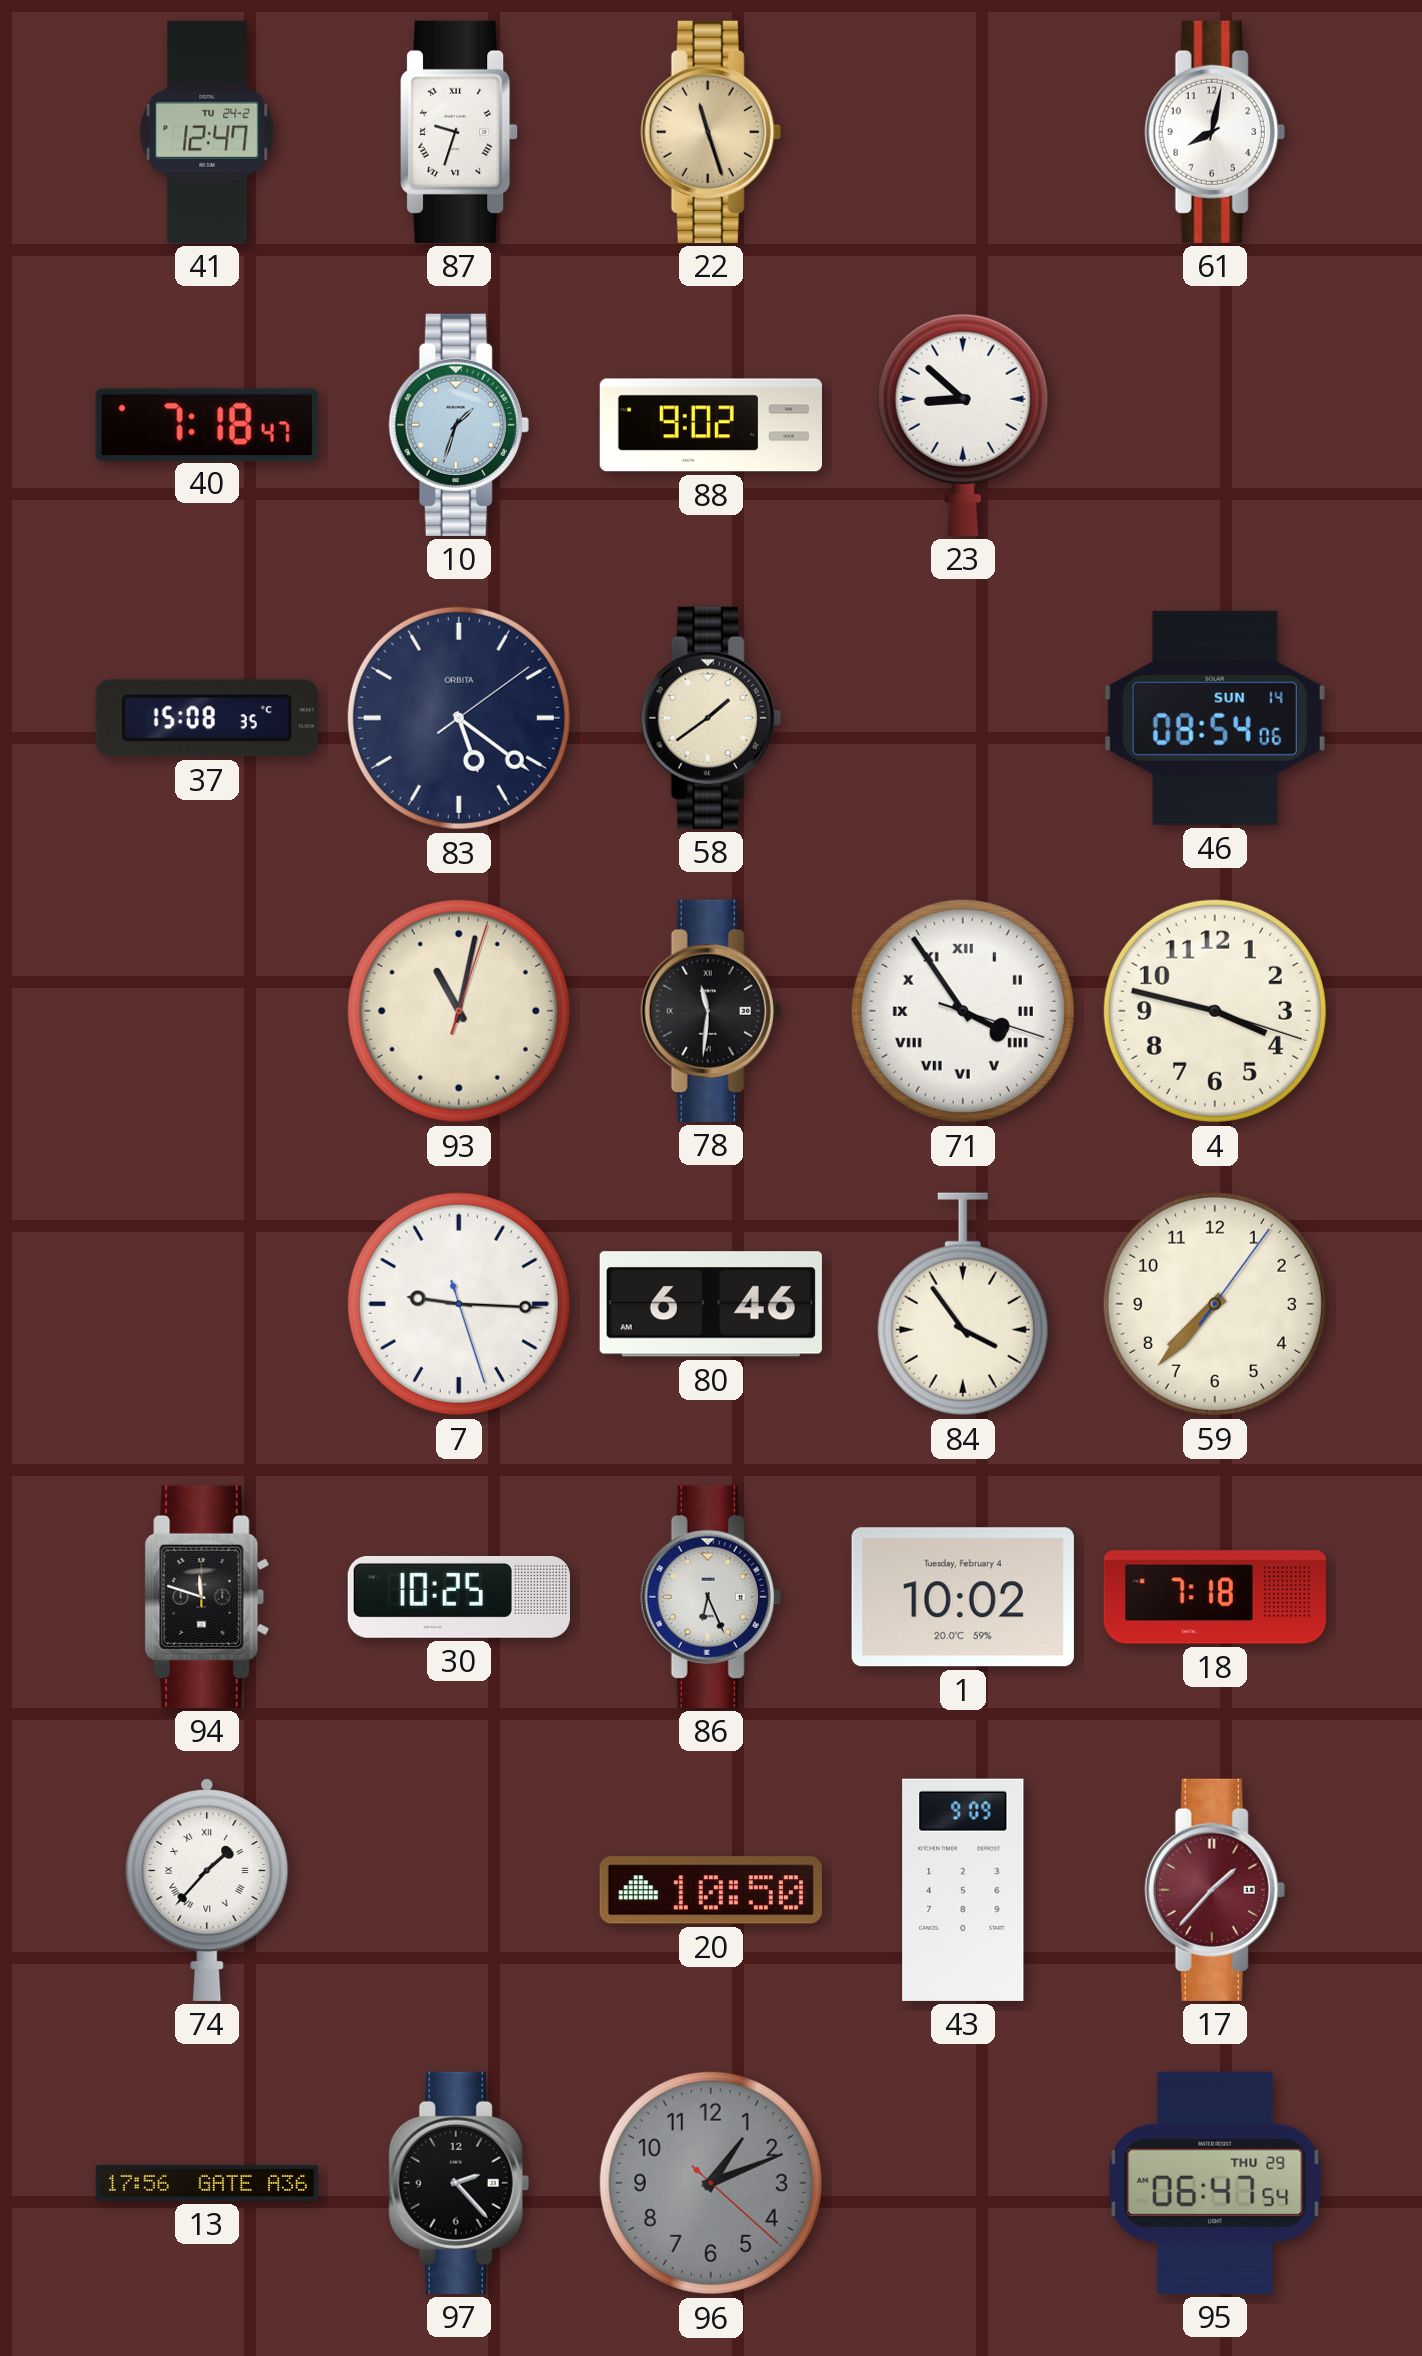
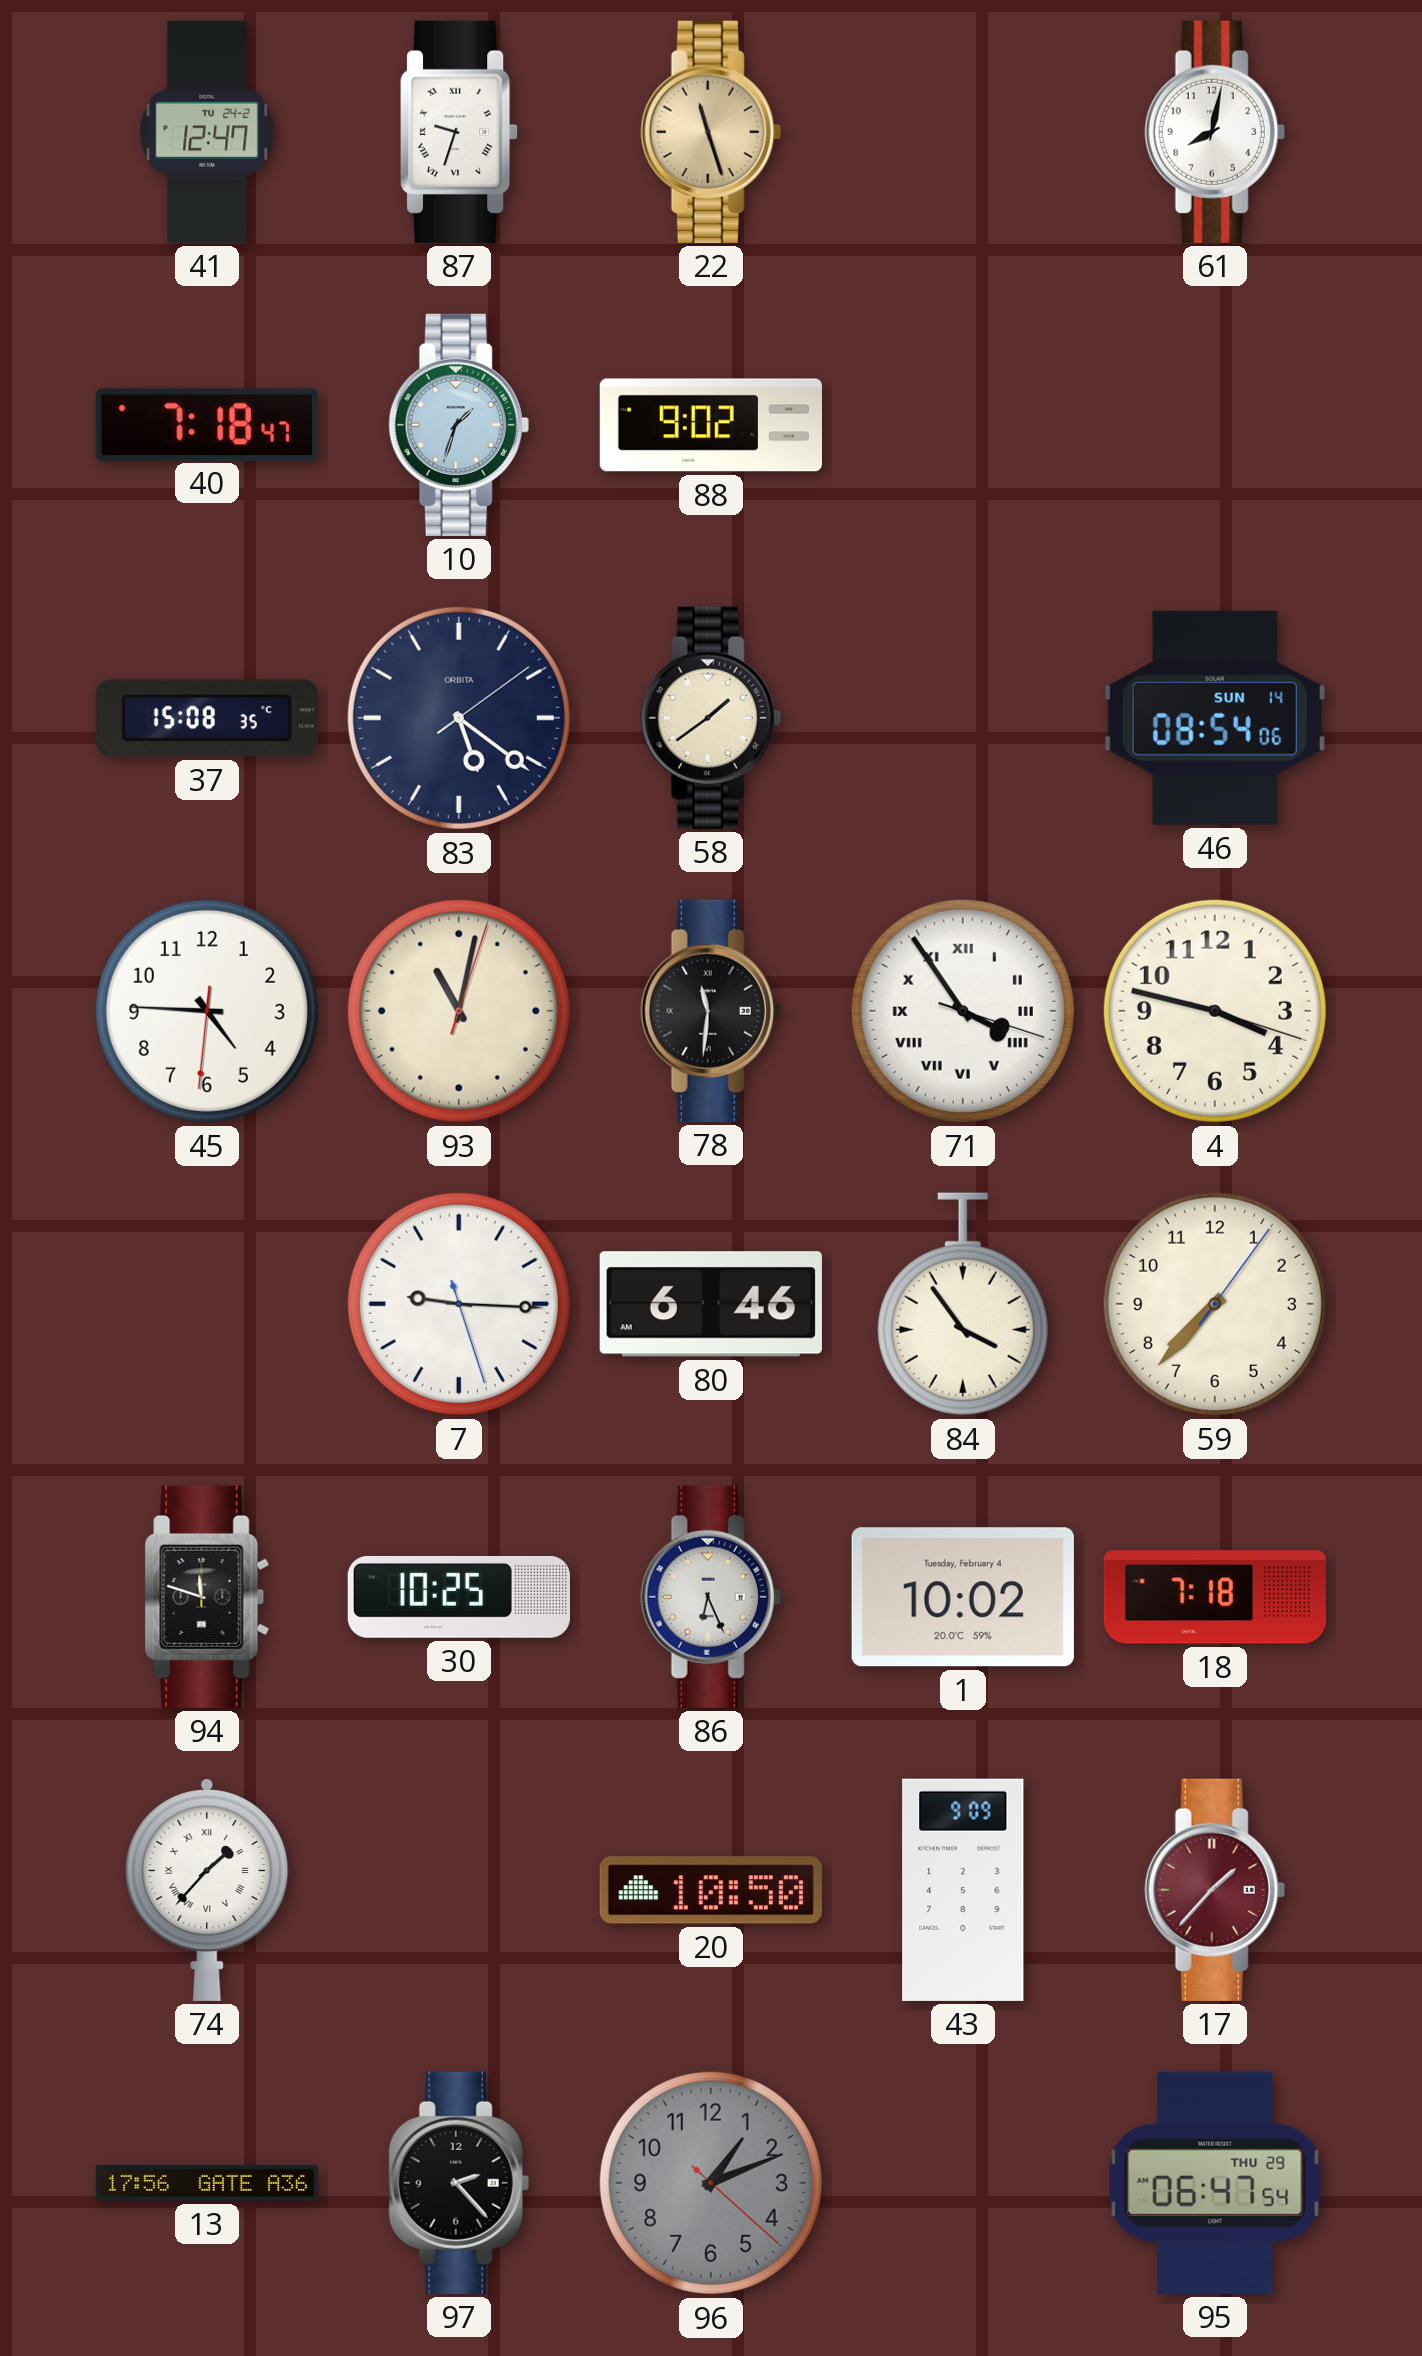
23: 8:52 -> none
45: none -> 4:45
